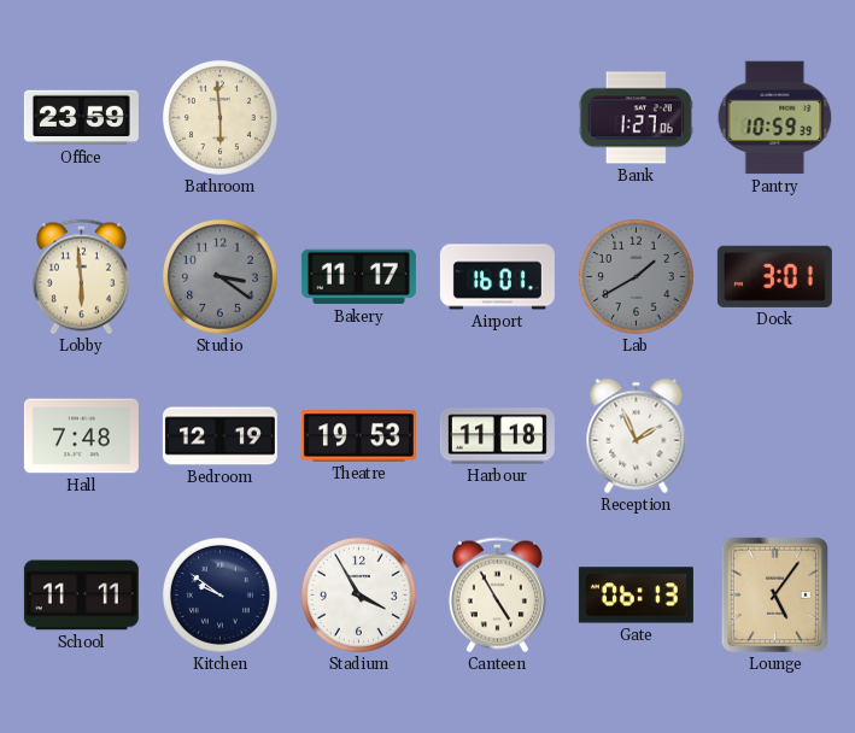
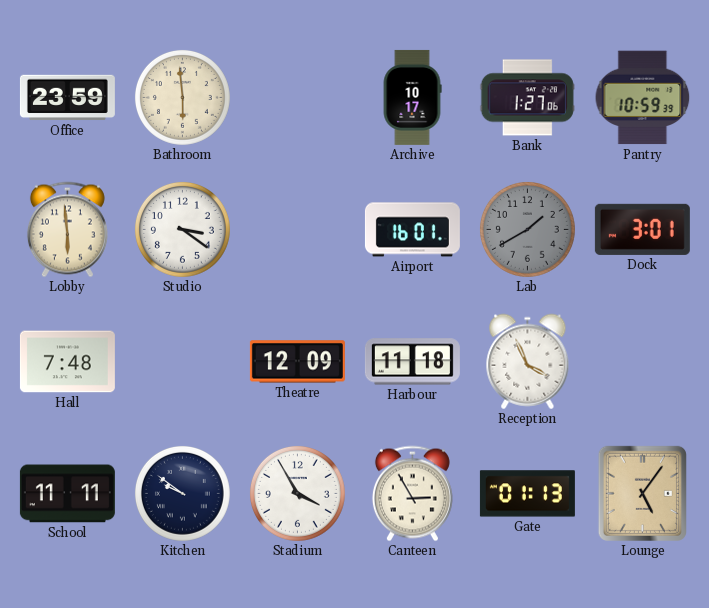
Archive: none -> 10:17
Studio dial: grey -> white
Bakery: 11:17 -> none
Bedroom: 12:19 -> none
Theatre: 19:53 -> 12:09
Reception: 1:56 -> 3:56
Canteen: 4:55 -> 2:55
Gate: 06:13 -> 01:13
